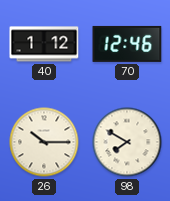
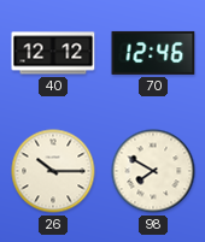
40: 1:12 -> 12:12
